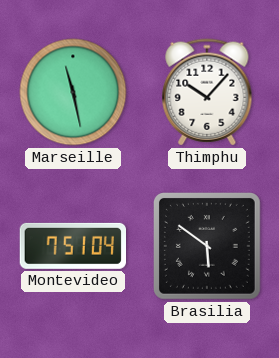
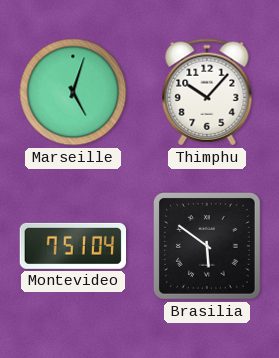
Marseille: 11:28 -> 5:03
